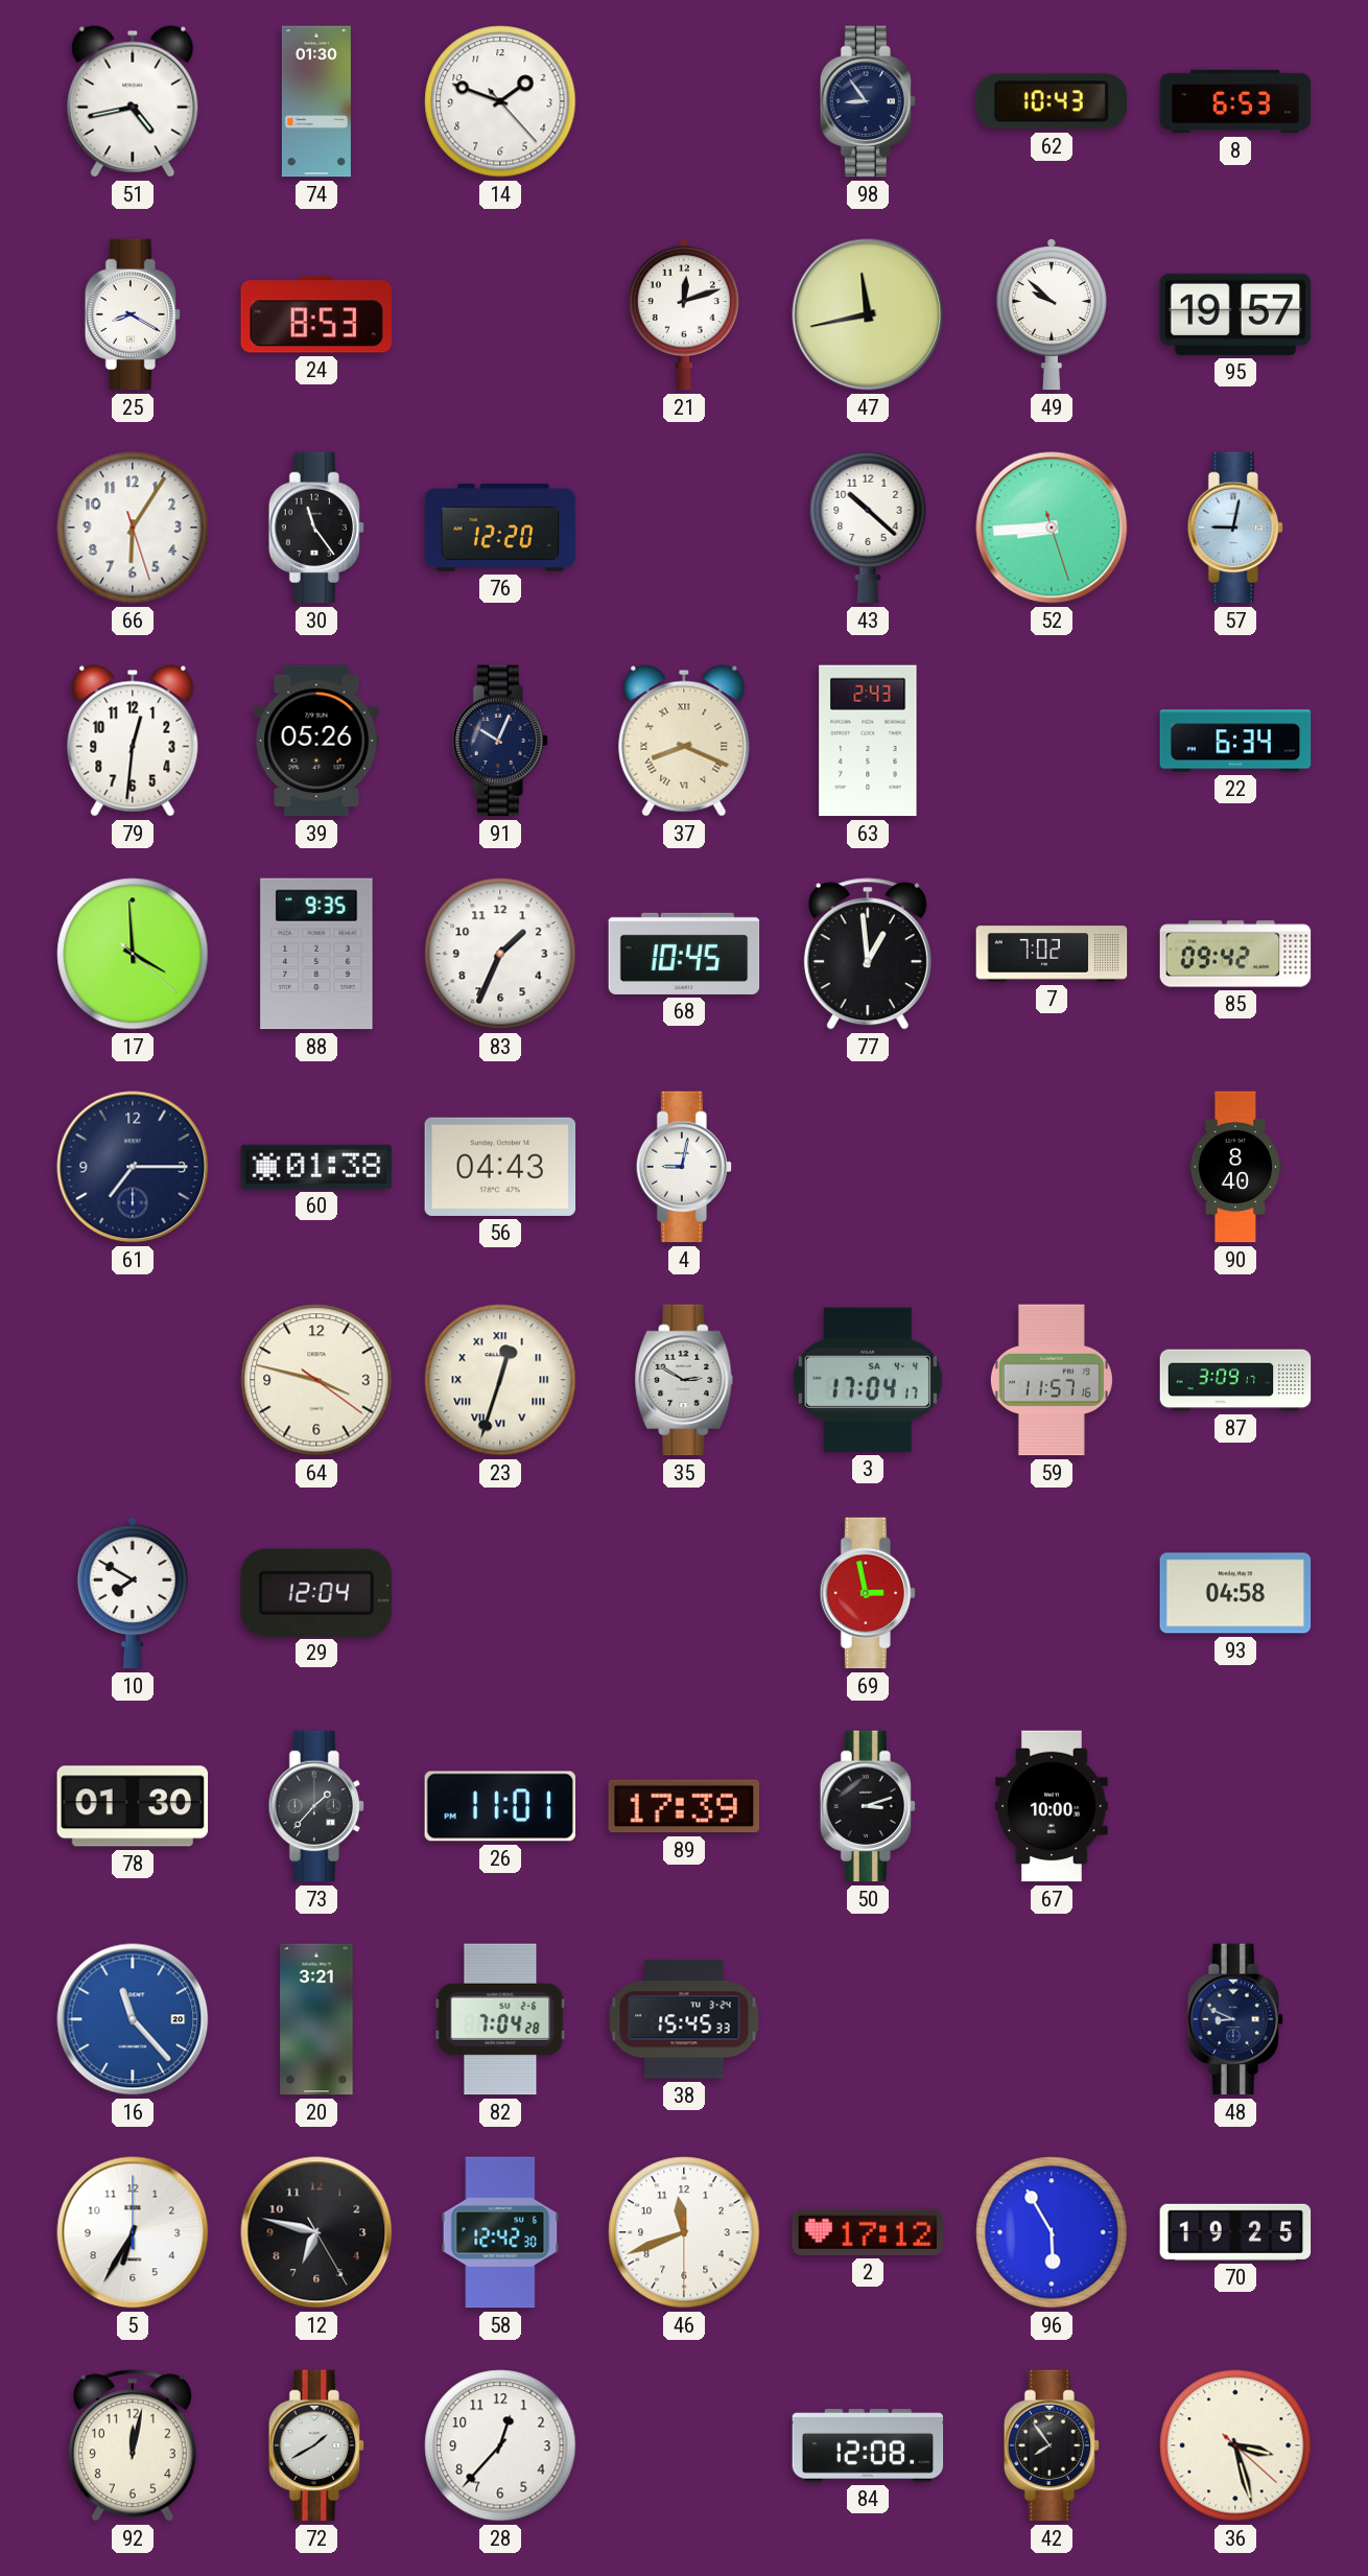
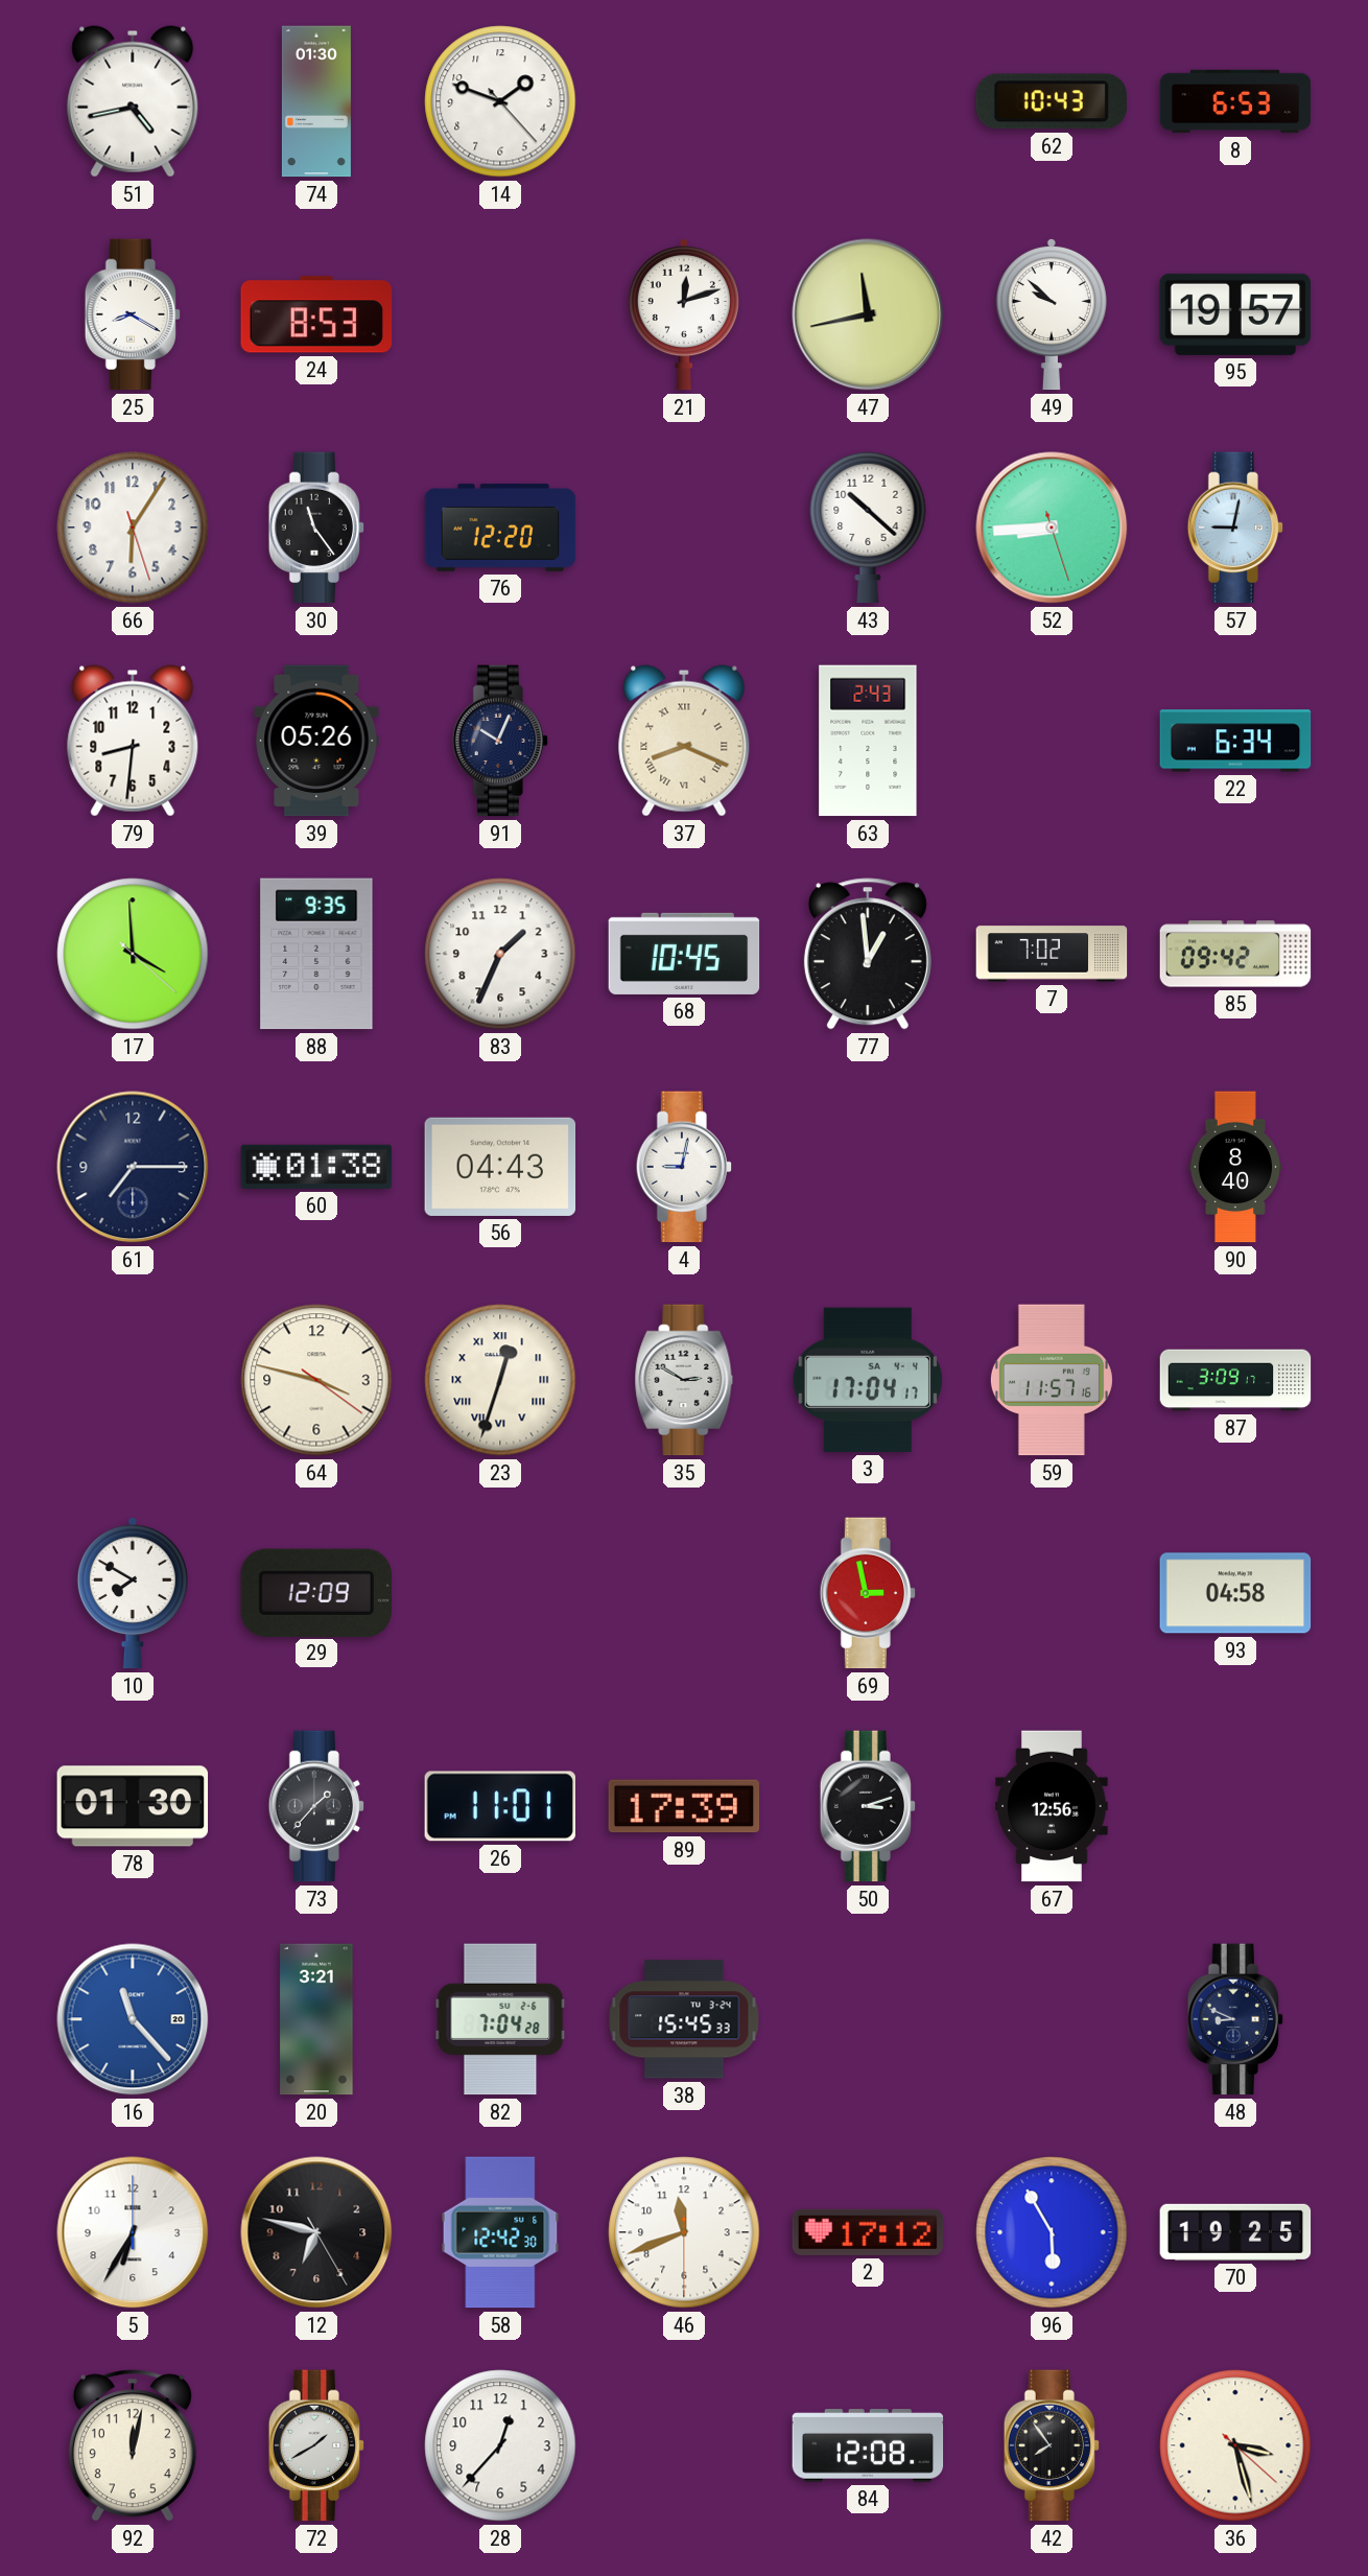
98: 8:54 -> none
79: 12:31 -> 8:31
29: 12:04 -> 12:09
67: 10:00 -> 12:56
